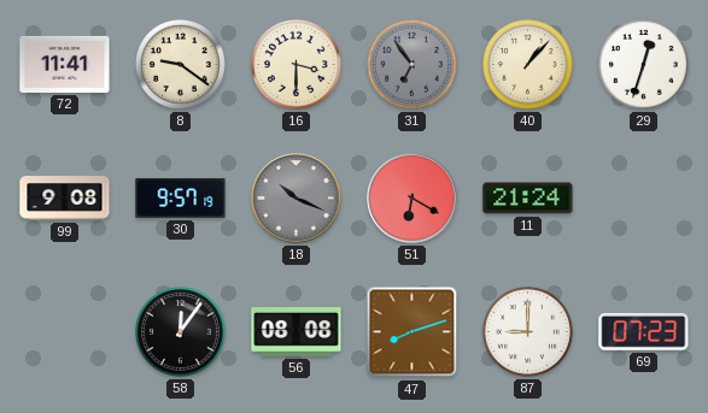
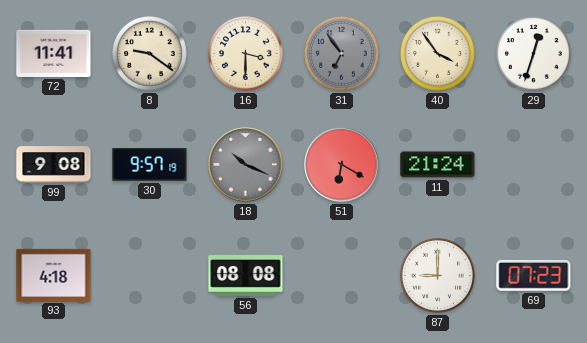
40: 1:07 -> 3:54
93: none -> 4:18
58: 12:06 -> none
47: 8:12 -> none
